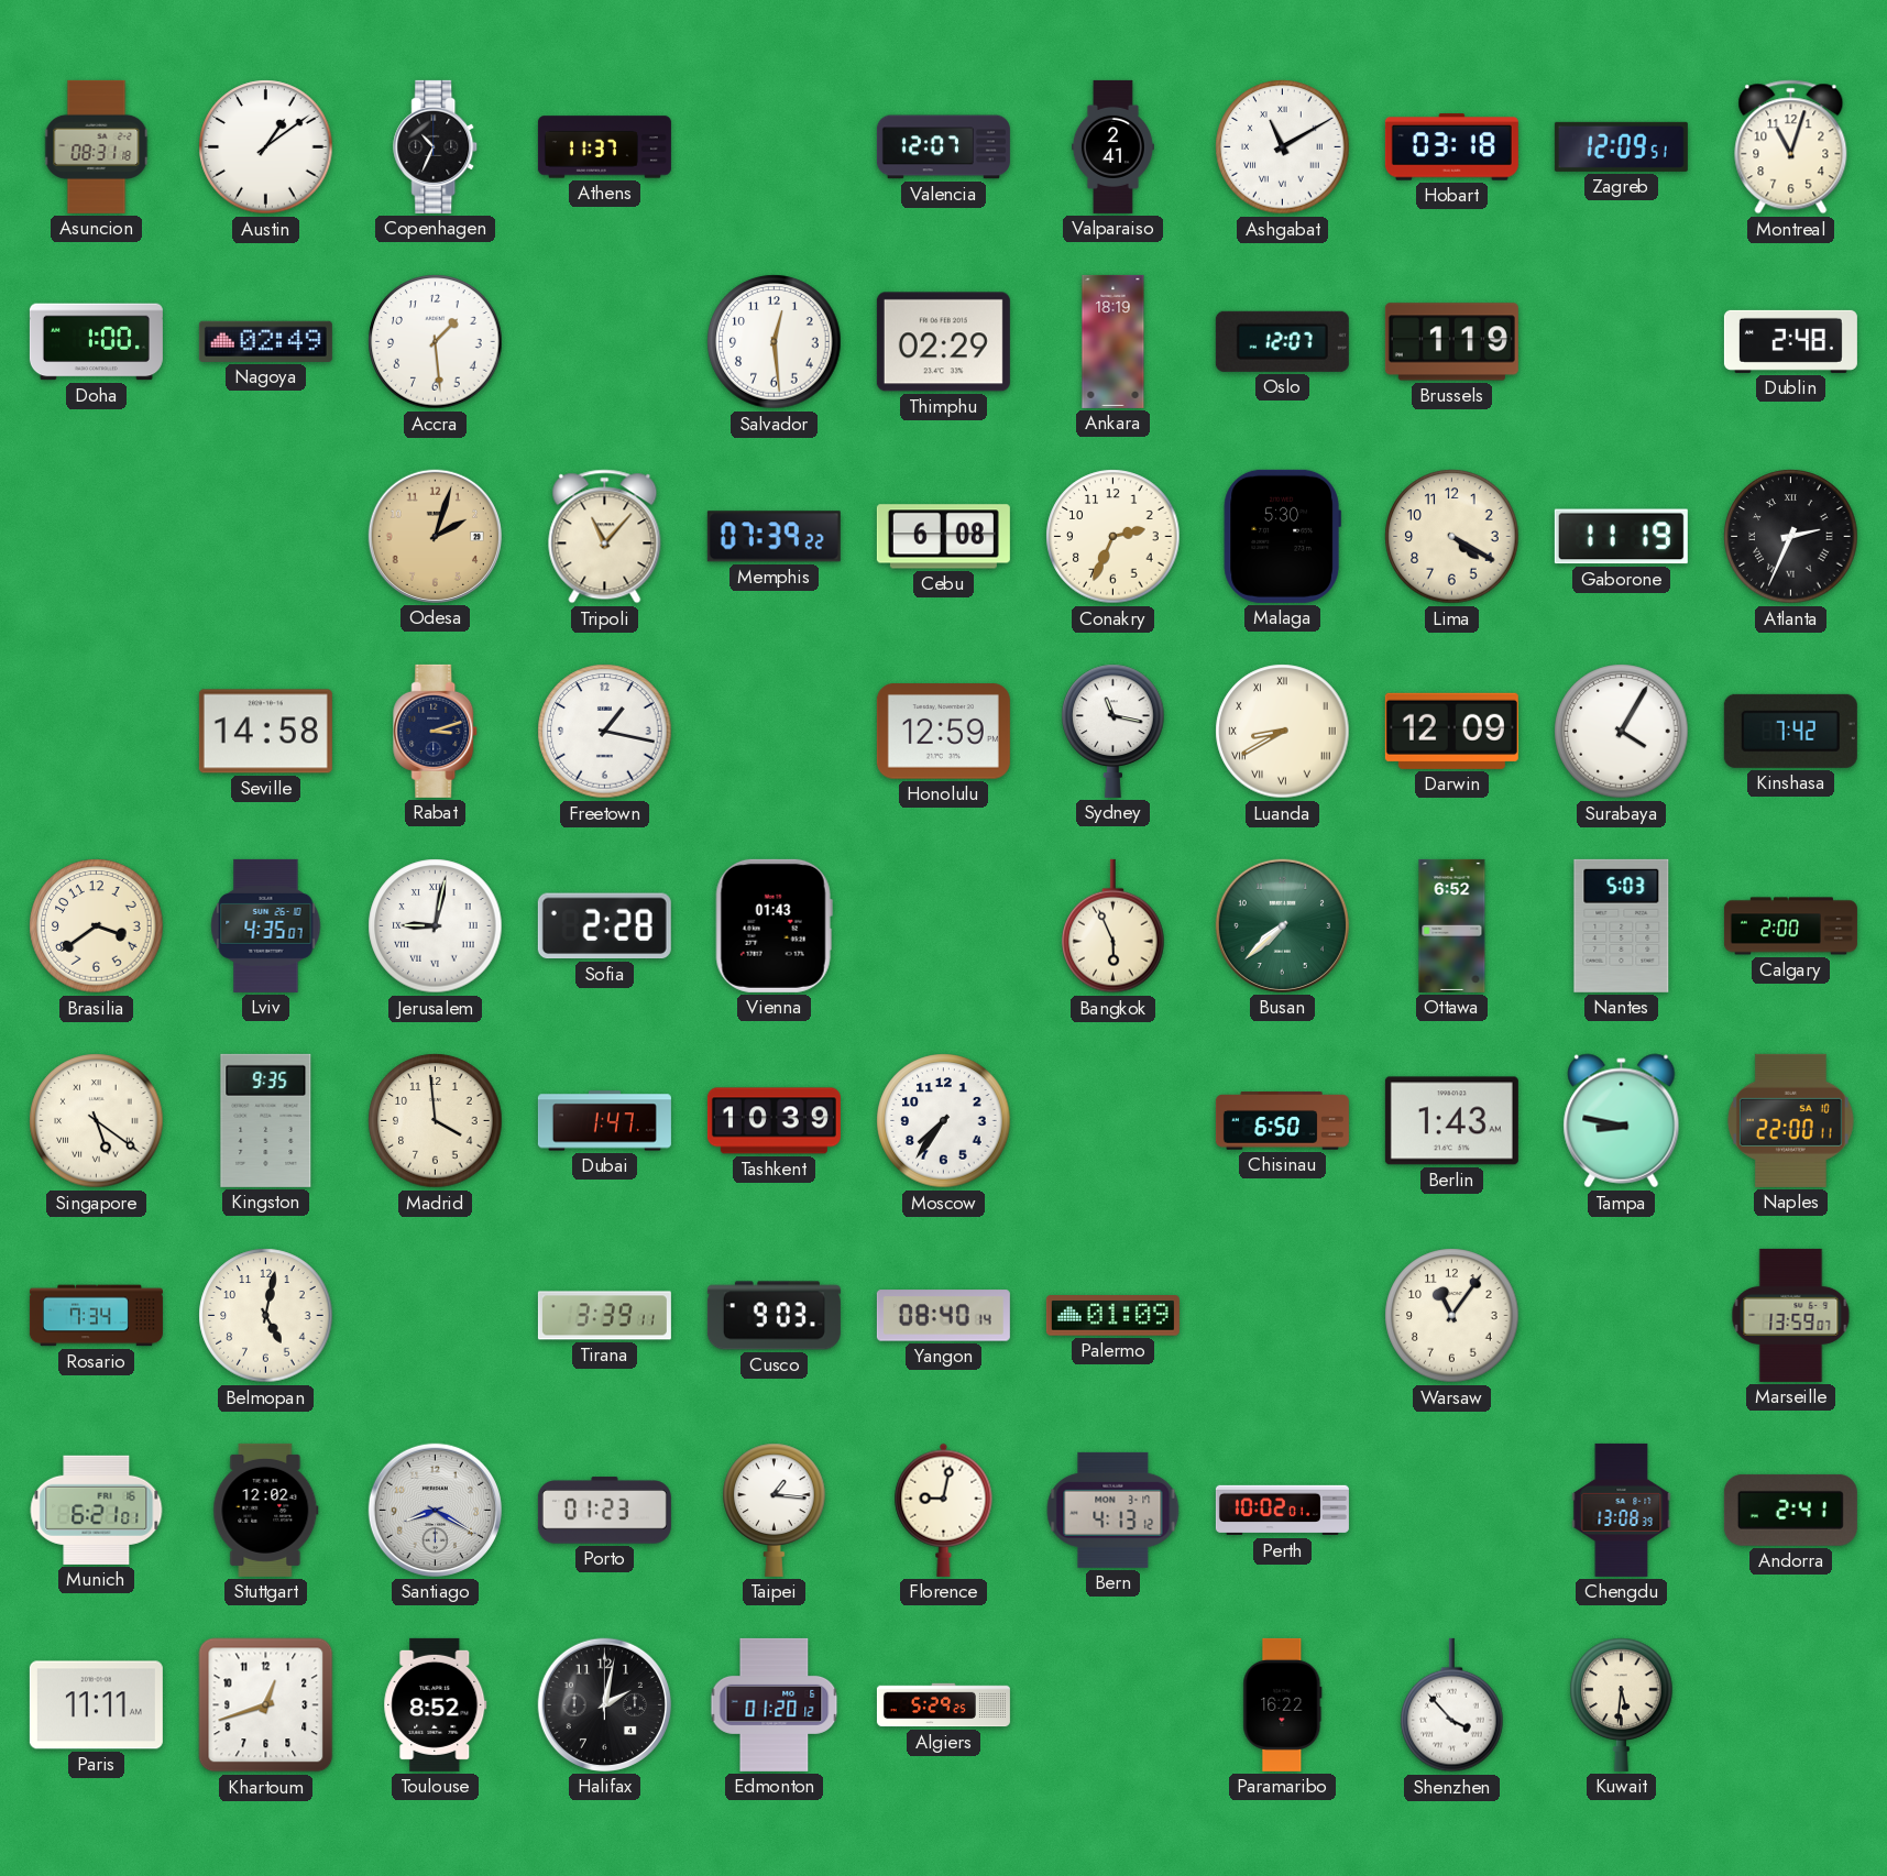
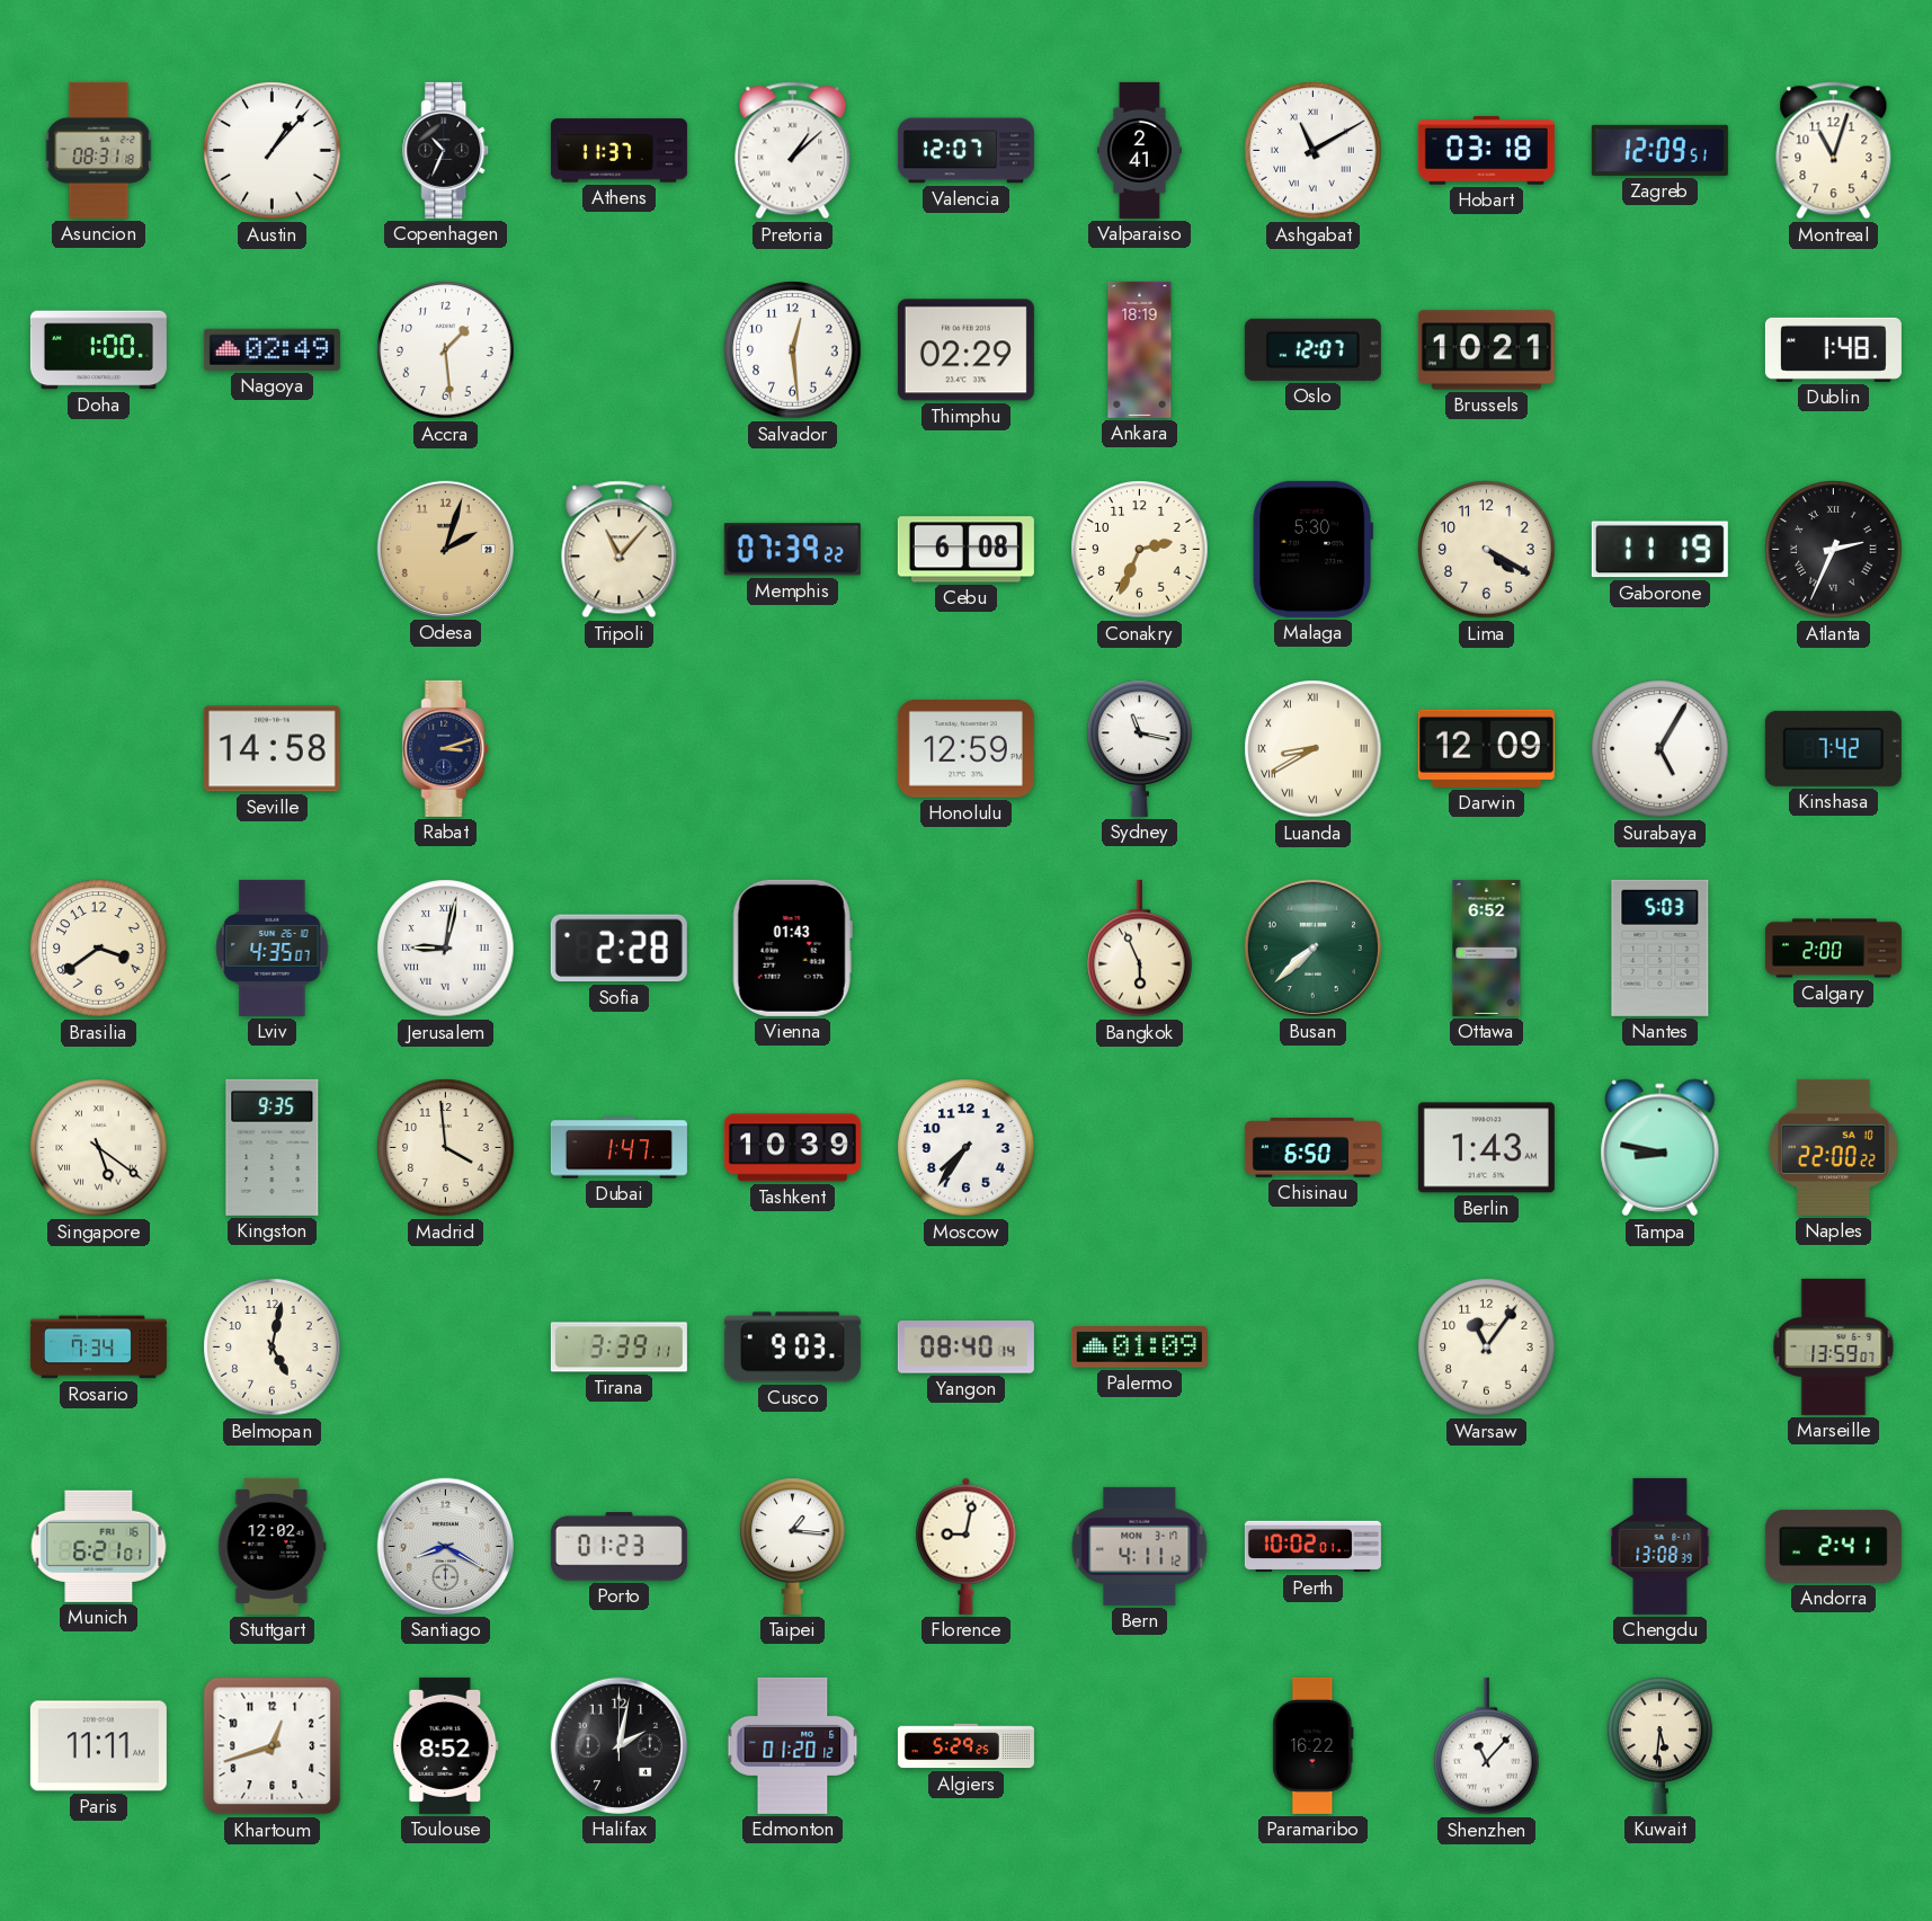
Austin: 1:09 -> 1:07
Pretoria: none -> 1:08
Brussels: 1:19 -> 10:21
Dublin: 2:48 -> 1:48
Freetown: 1:17 -> none
Surabaya: 4:05 -> 5:05
Naples: 22:00:11 -> 22:00:22
Bern: 4:13 -> 4:11
Shenzhen: 3:53 -> 11:07
